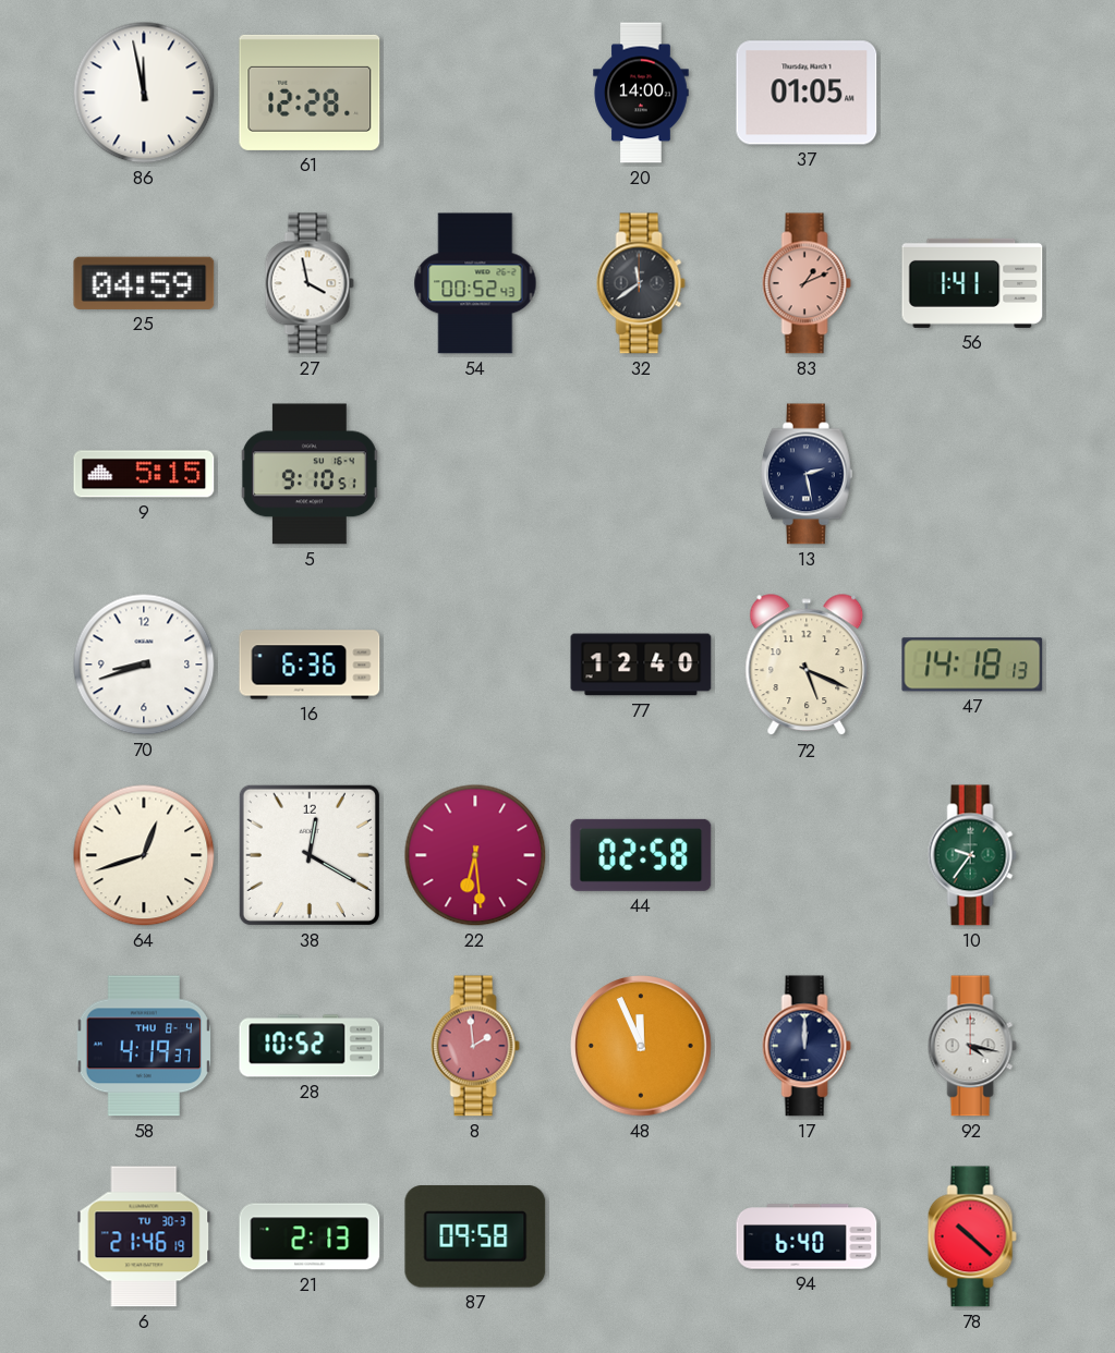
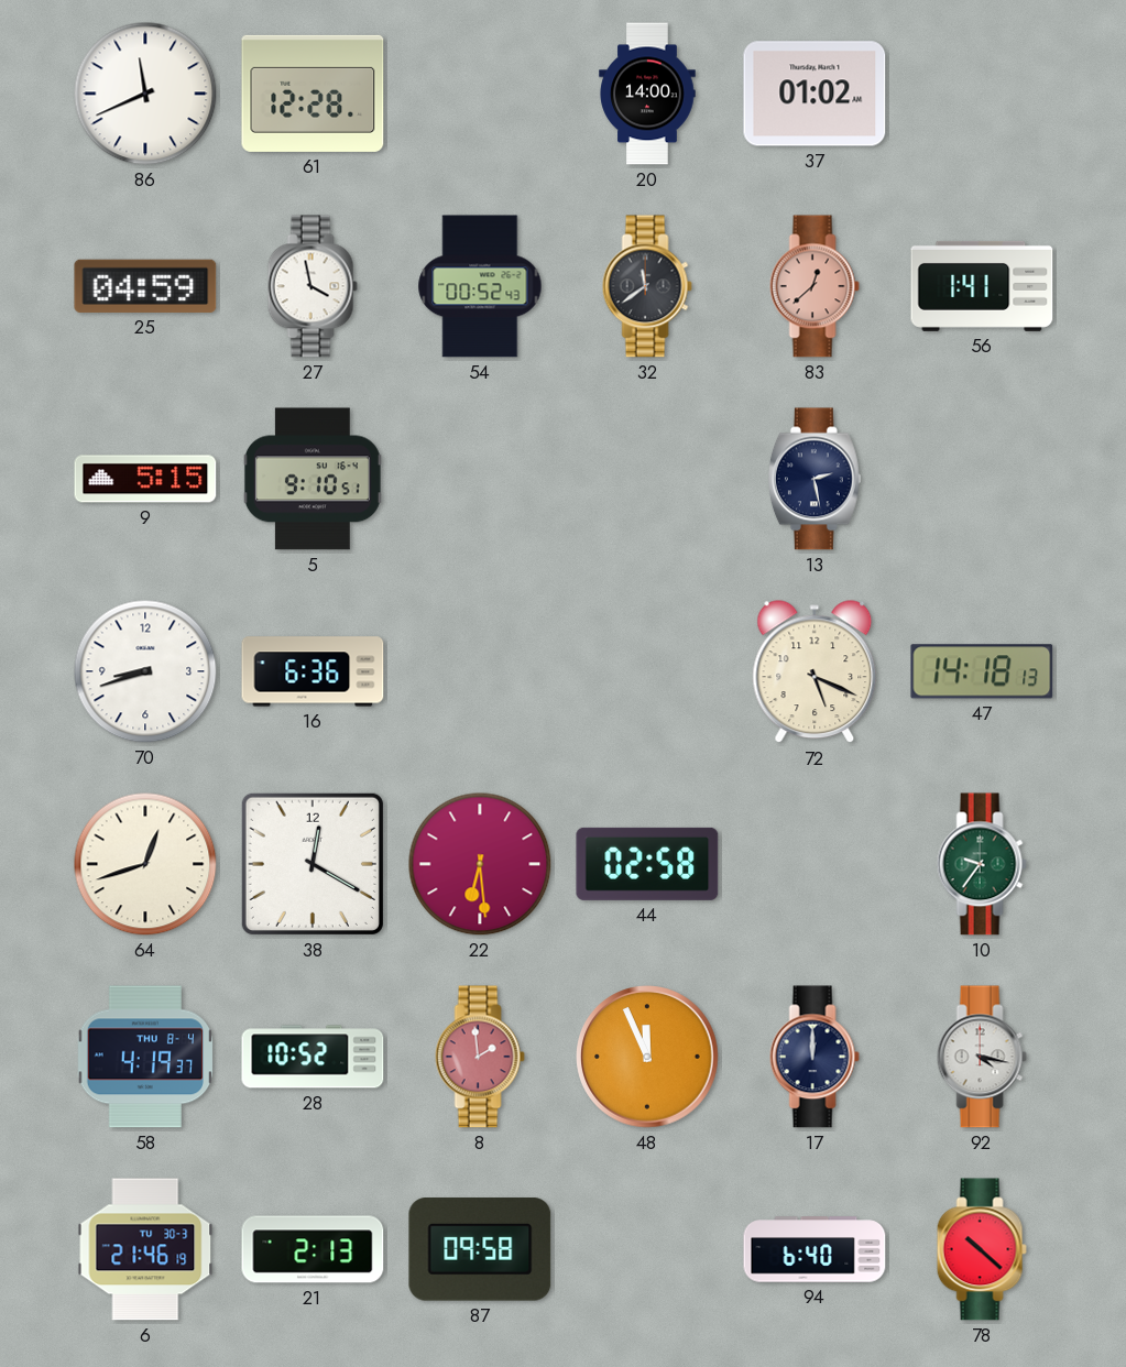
86: 11:58 -> 11:41
37: 01:05 -> 01:02
83: 1:11 -> 12:38
77: 12:40 -> none
